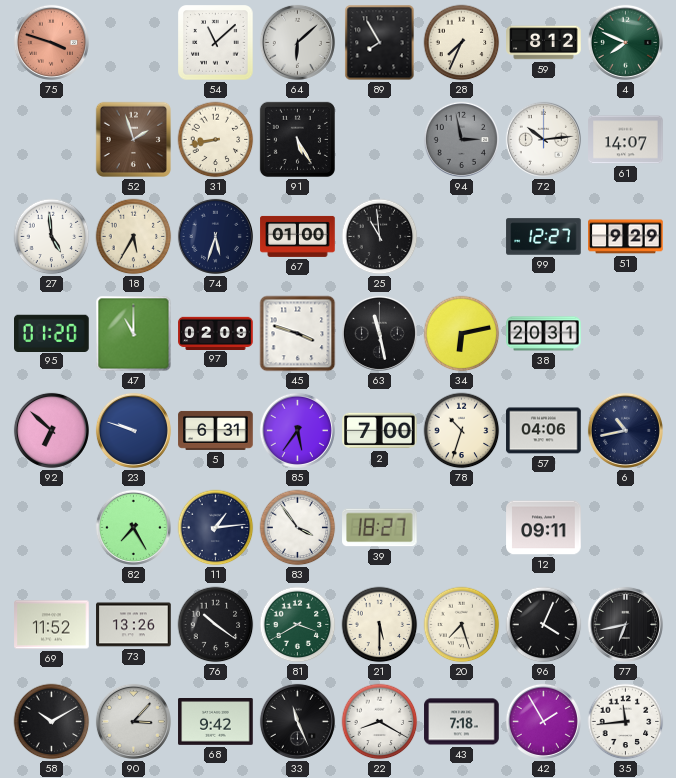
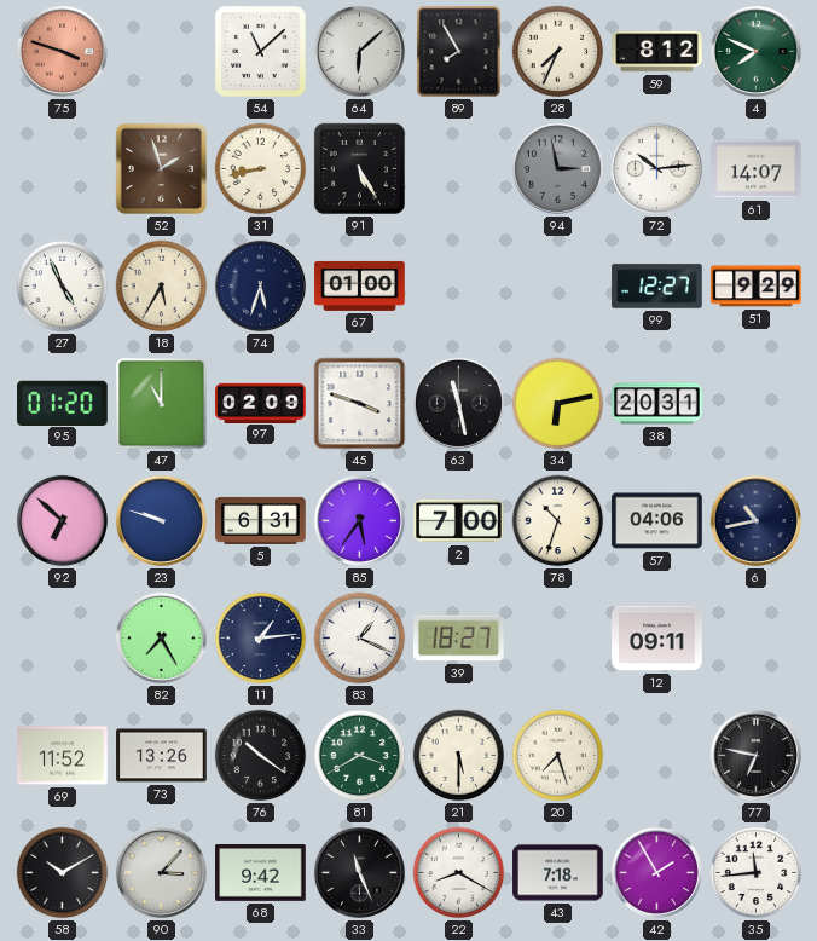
27: 4:59 -> 4:56
25: 10:59 -> none
83: 3:54 -> 1:19
96: 4:04 -> none
77: 6:43 -> 6:47
